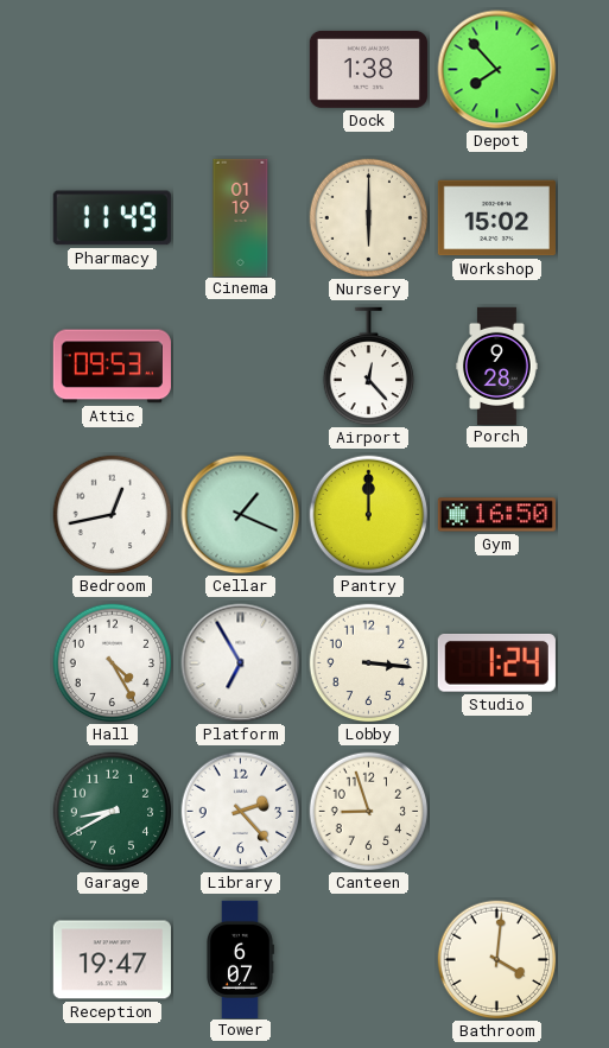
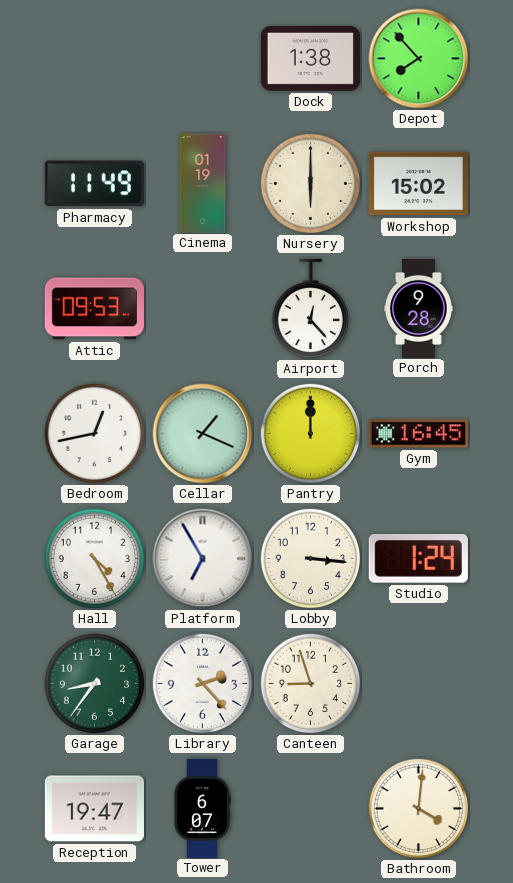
Gym: 16:50 -> 16:45
Garage: 8:40 -> 8:36
